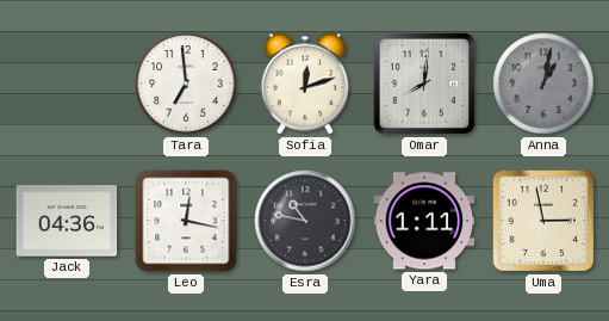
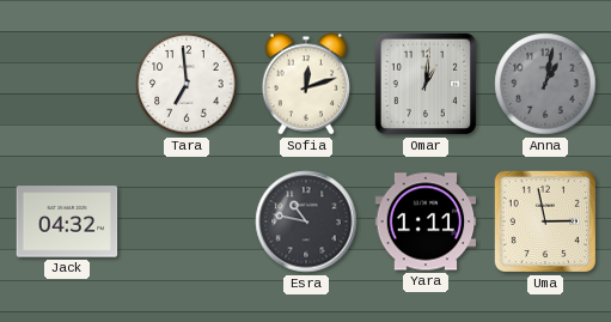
Omar: 8:01 -> 1:01
Jack: 04:36 -> 04:32
Leo: 12:17 -> none
